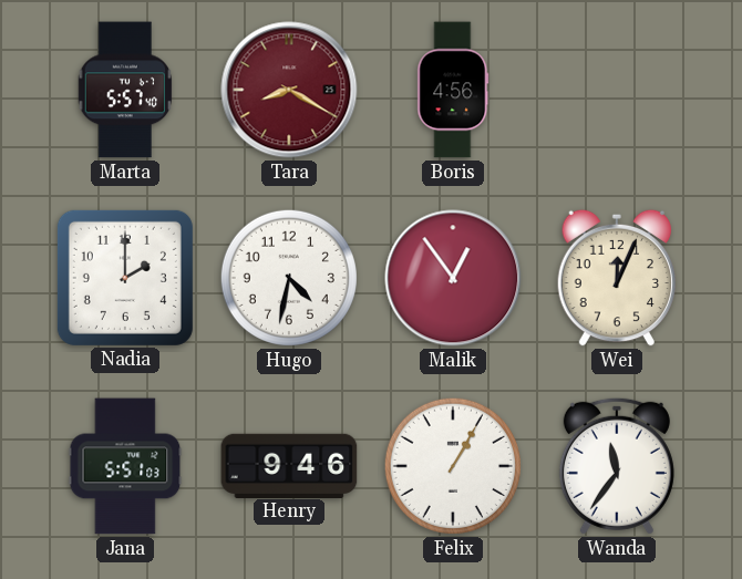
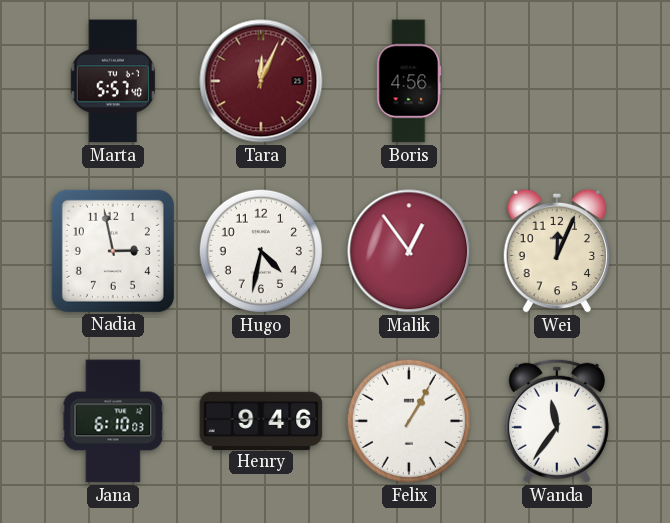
Tara: 8:20 -> 12:04
Nadia: 2:00 -> 2:58
Jana: 5:51 -> 6:10
